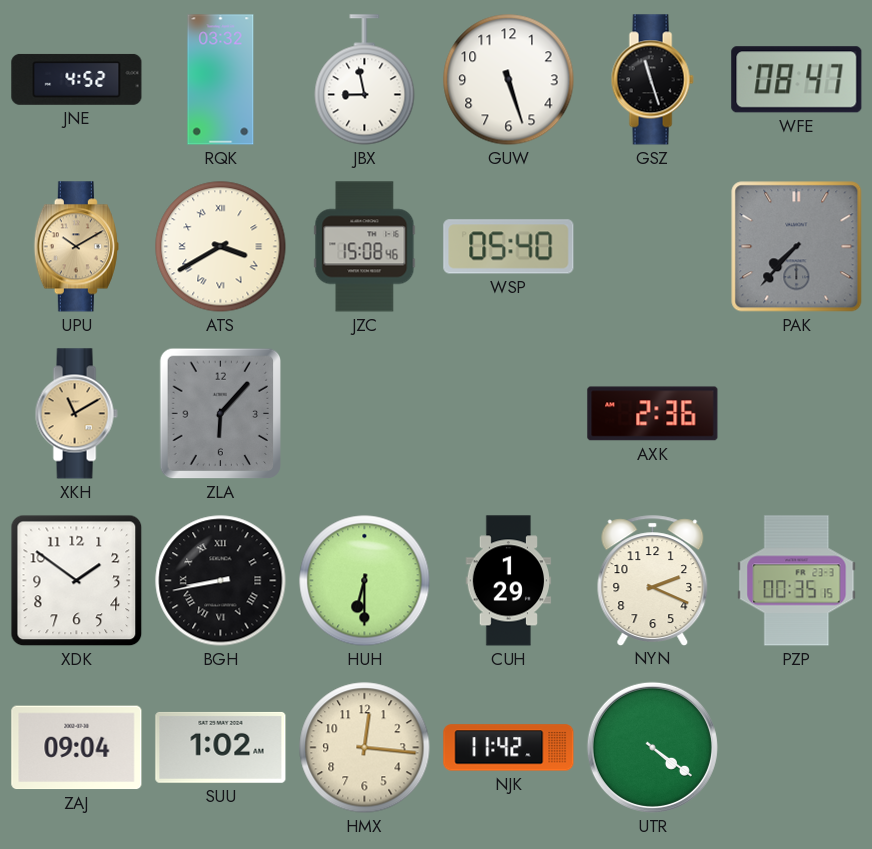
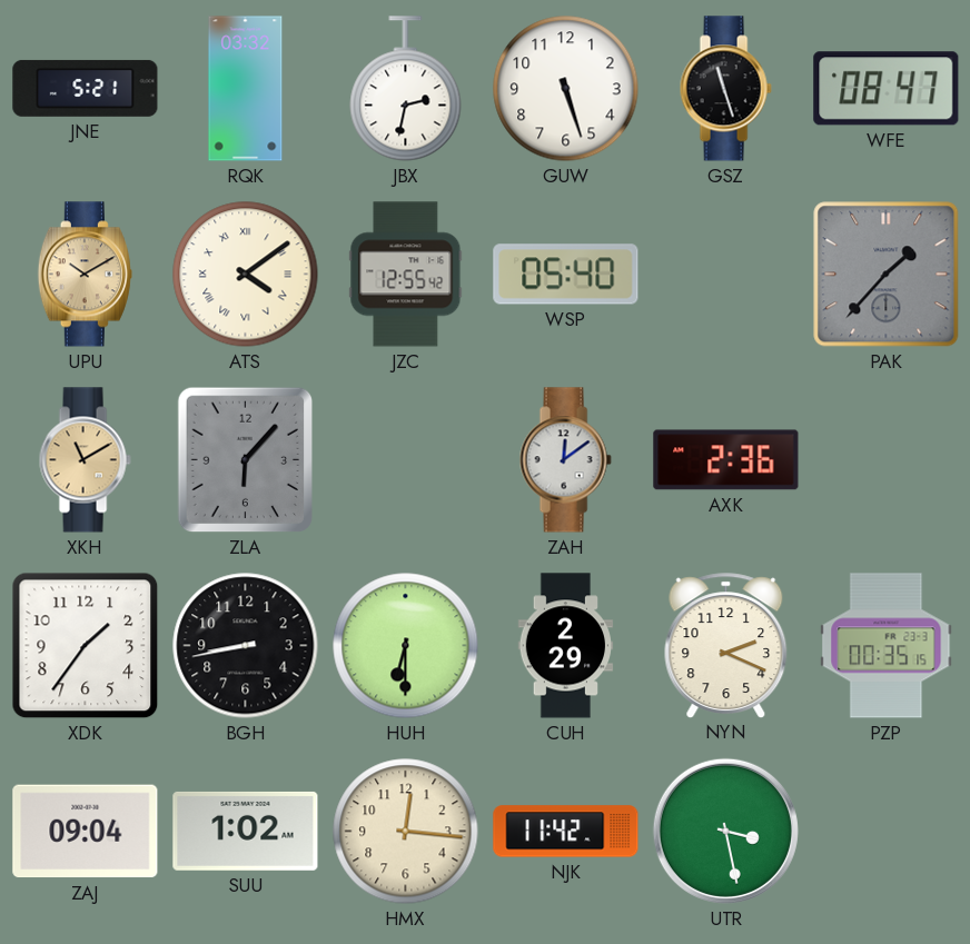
JNE: 4:52 -> 5:21
JBX: 8:58 -> 2:32
ATS: 3:40 -> 4:09
JZC: 15:08 -> 12:55
PAK: 7:37 -> 1:37
ZAH: none -> 12:09
XDK: 1:51 -> 1:36
BGH numerals: Roman -> Arabic
CUH: 1:29 -> 2:29
UTR: 4:21 -> 3:28
